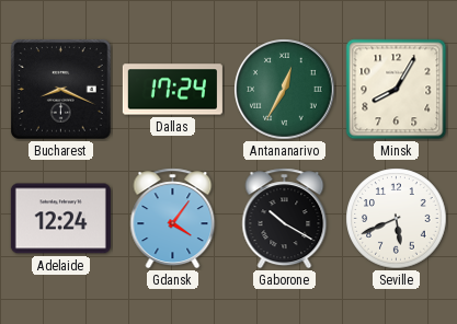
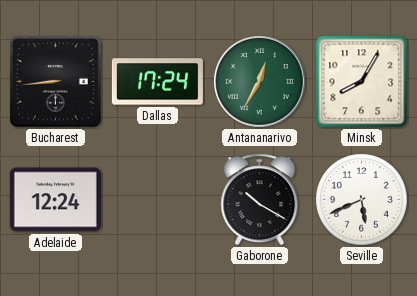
Bucharest: 8:19 -> 8:44
Gdansk: 4:06 -> none
